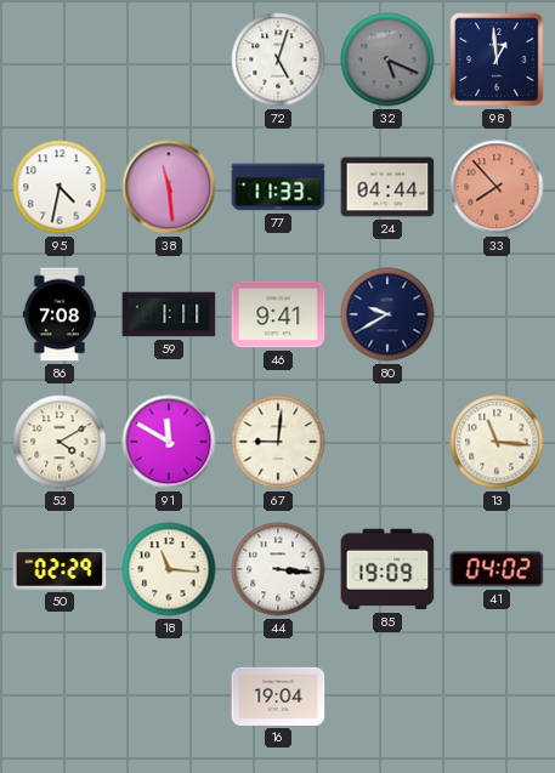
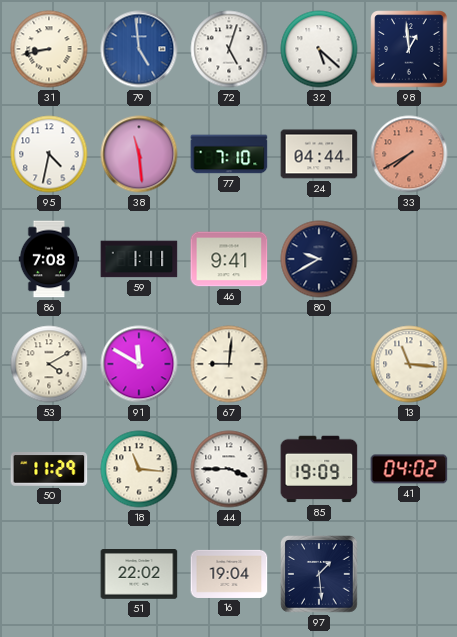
31: none -> 8:43
79: none -> 4:59
32: 5:19 -> 5:22
32 dial: grey -> white
77: 11:33 -> 7:10
33: 7:53 -> 7:40
50: 02:29 -> 11:29
44: 3:16 -> 3:45
51: none -> 22:02
97: none -> 1:29
